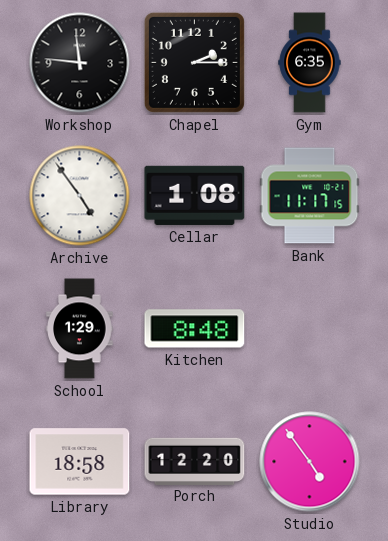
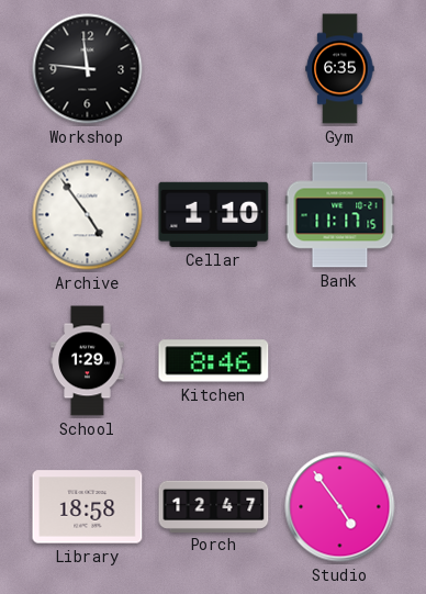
Chapel: 2:15 -> none
Cellar: 1:08 -> 1:10
Kitchen: 8:48 -> 8:46
Porch: 12:20 -> 12:47
